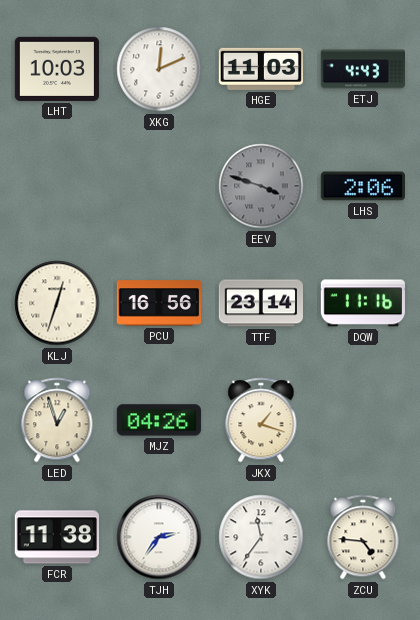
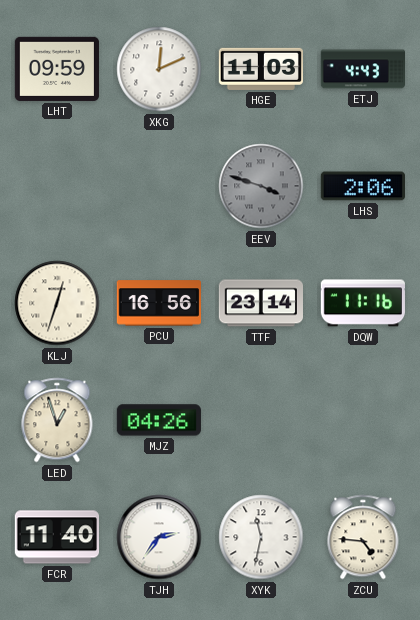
LHT: 10:03 -> 09:59
JKX: 1:18 -> none
FCR: 11:38 -> 11:40
XYK: 11:36 -> 11:32
